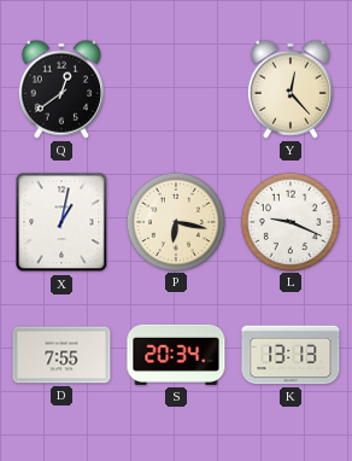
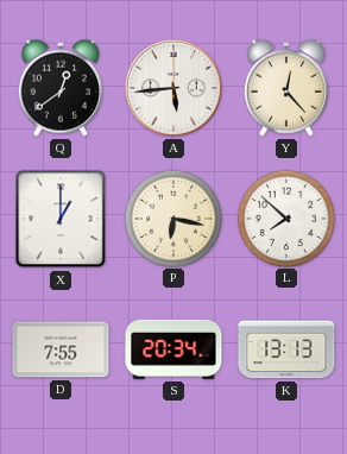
A: none -> 5:44
X: 1:02 -> 1:00
L: 9:19 -> 7:52
